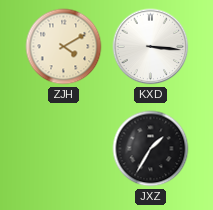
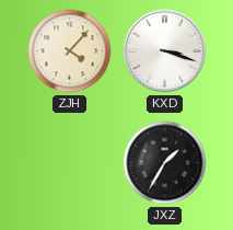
ZJH: 4:10 -> 4:07
KXD: 3:16 -> 3:18
